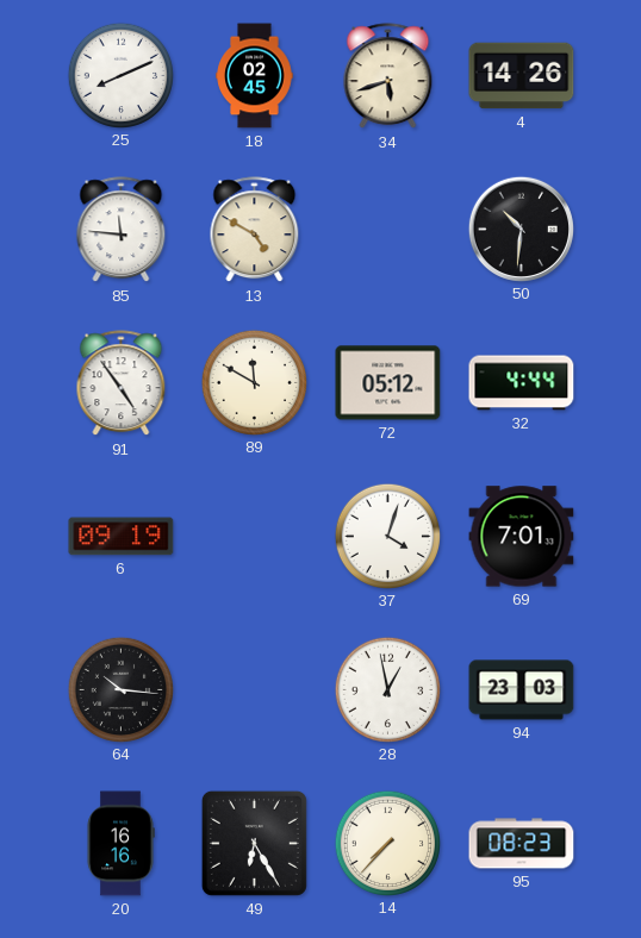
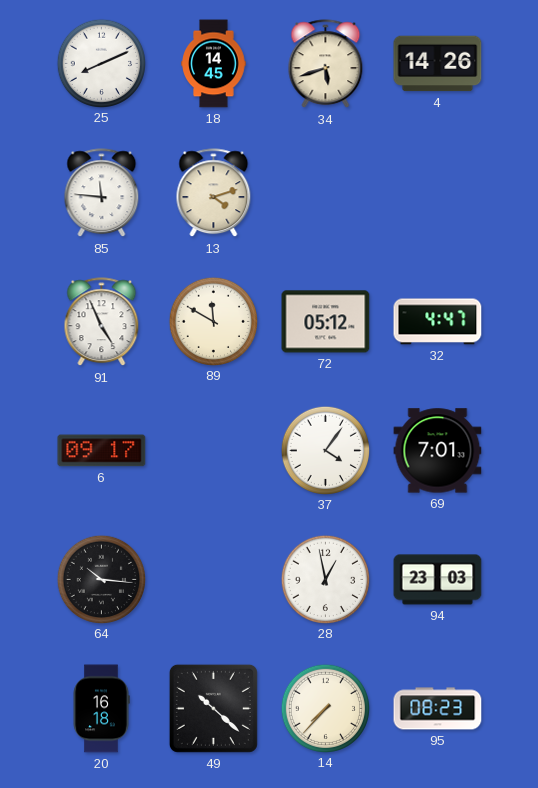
18: 02:45 -> 14:45
13: 4:50 -> 4:12
50: 10:31 -> none
91: 4:54 -> 4:56
32: 4:44 -> 4:47
6: 09:19 -> 09:17
37: 4:03 -> 4:06
20: 16:16 -> 16:18
49: 6:25 -> 10:22
